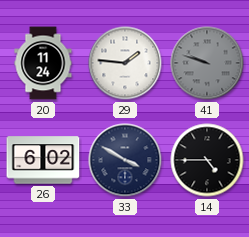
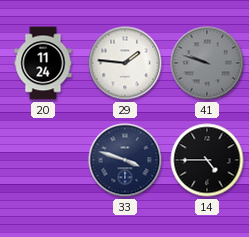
26: 6:02 -> none
33: 3:50 -> 3:48
